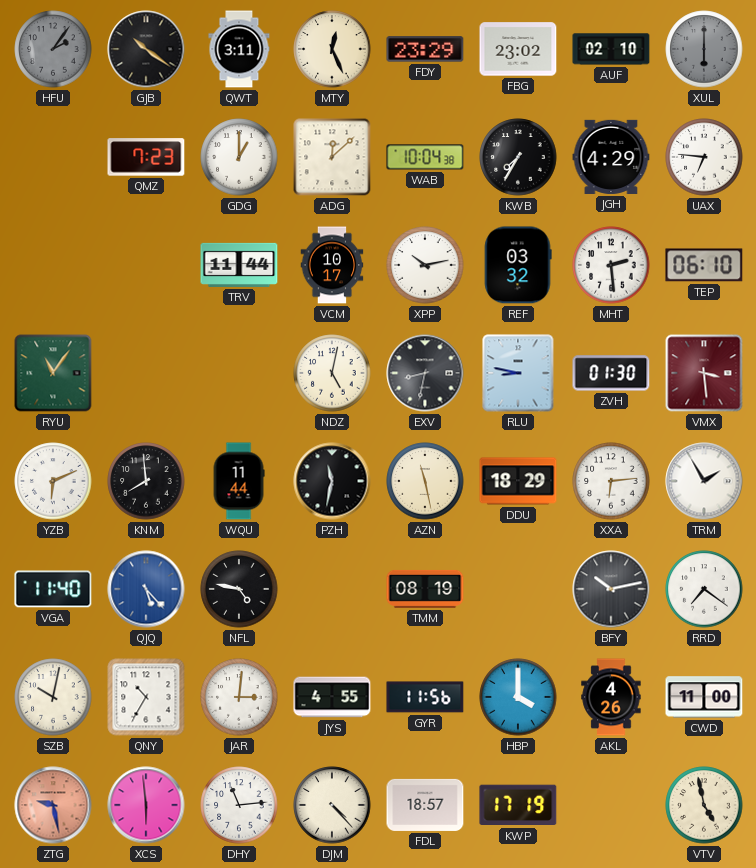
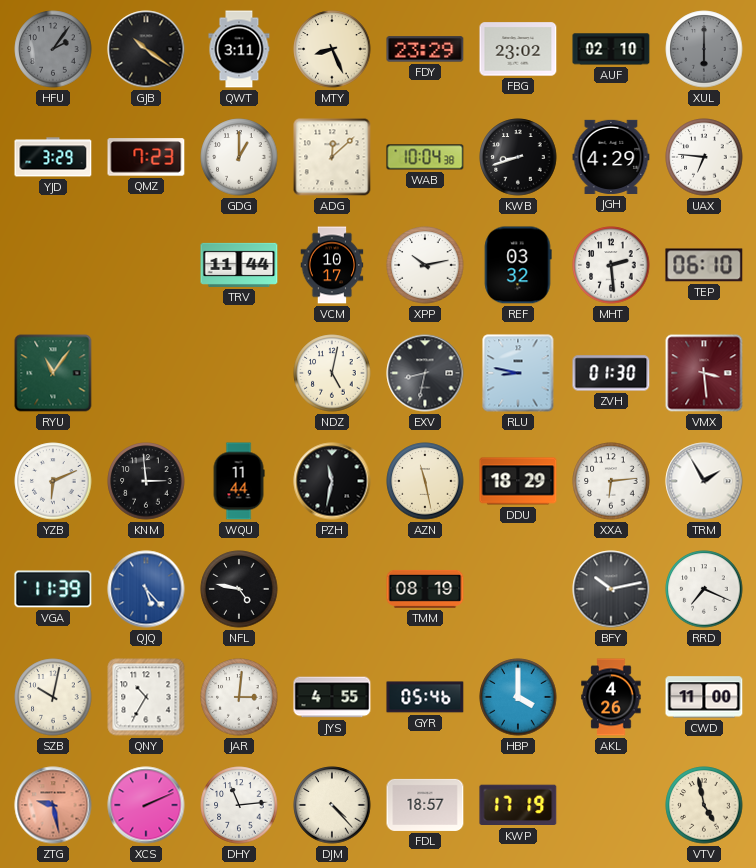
MTY: 12:26 -> 8:26
YJD: none -> 3:29
KWB: 7:35 -> 8:42
KNM: 7:59 -> 2:59
VGA: 11:40 -> 11:39
RRD: 7:21 -> 7:19
GYR: 11:56 -> 05:46
XCS: 5:59 -> 2:11
